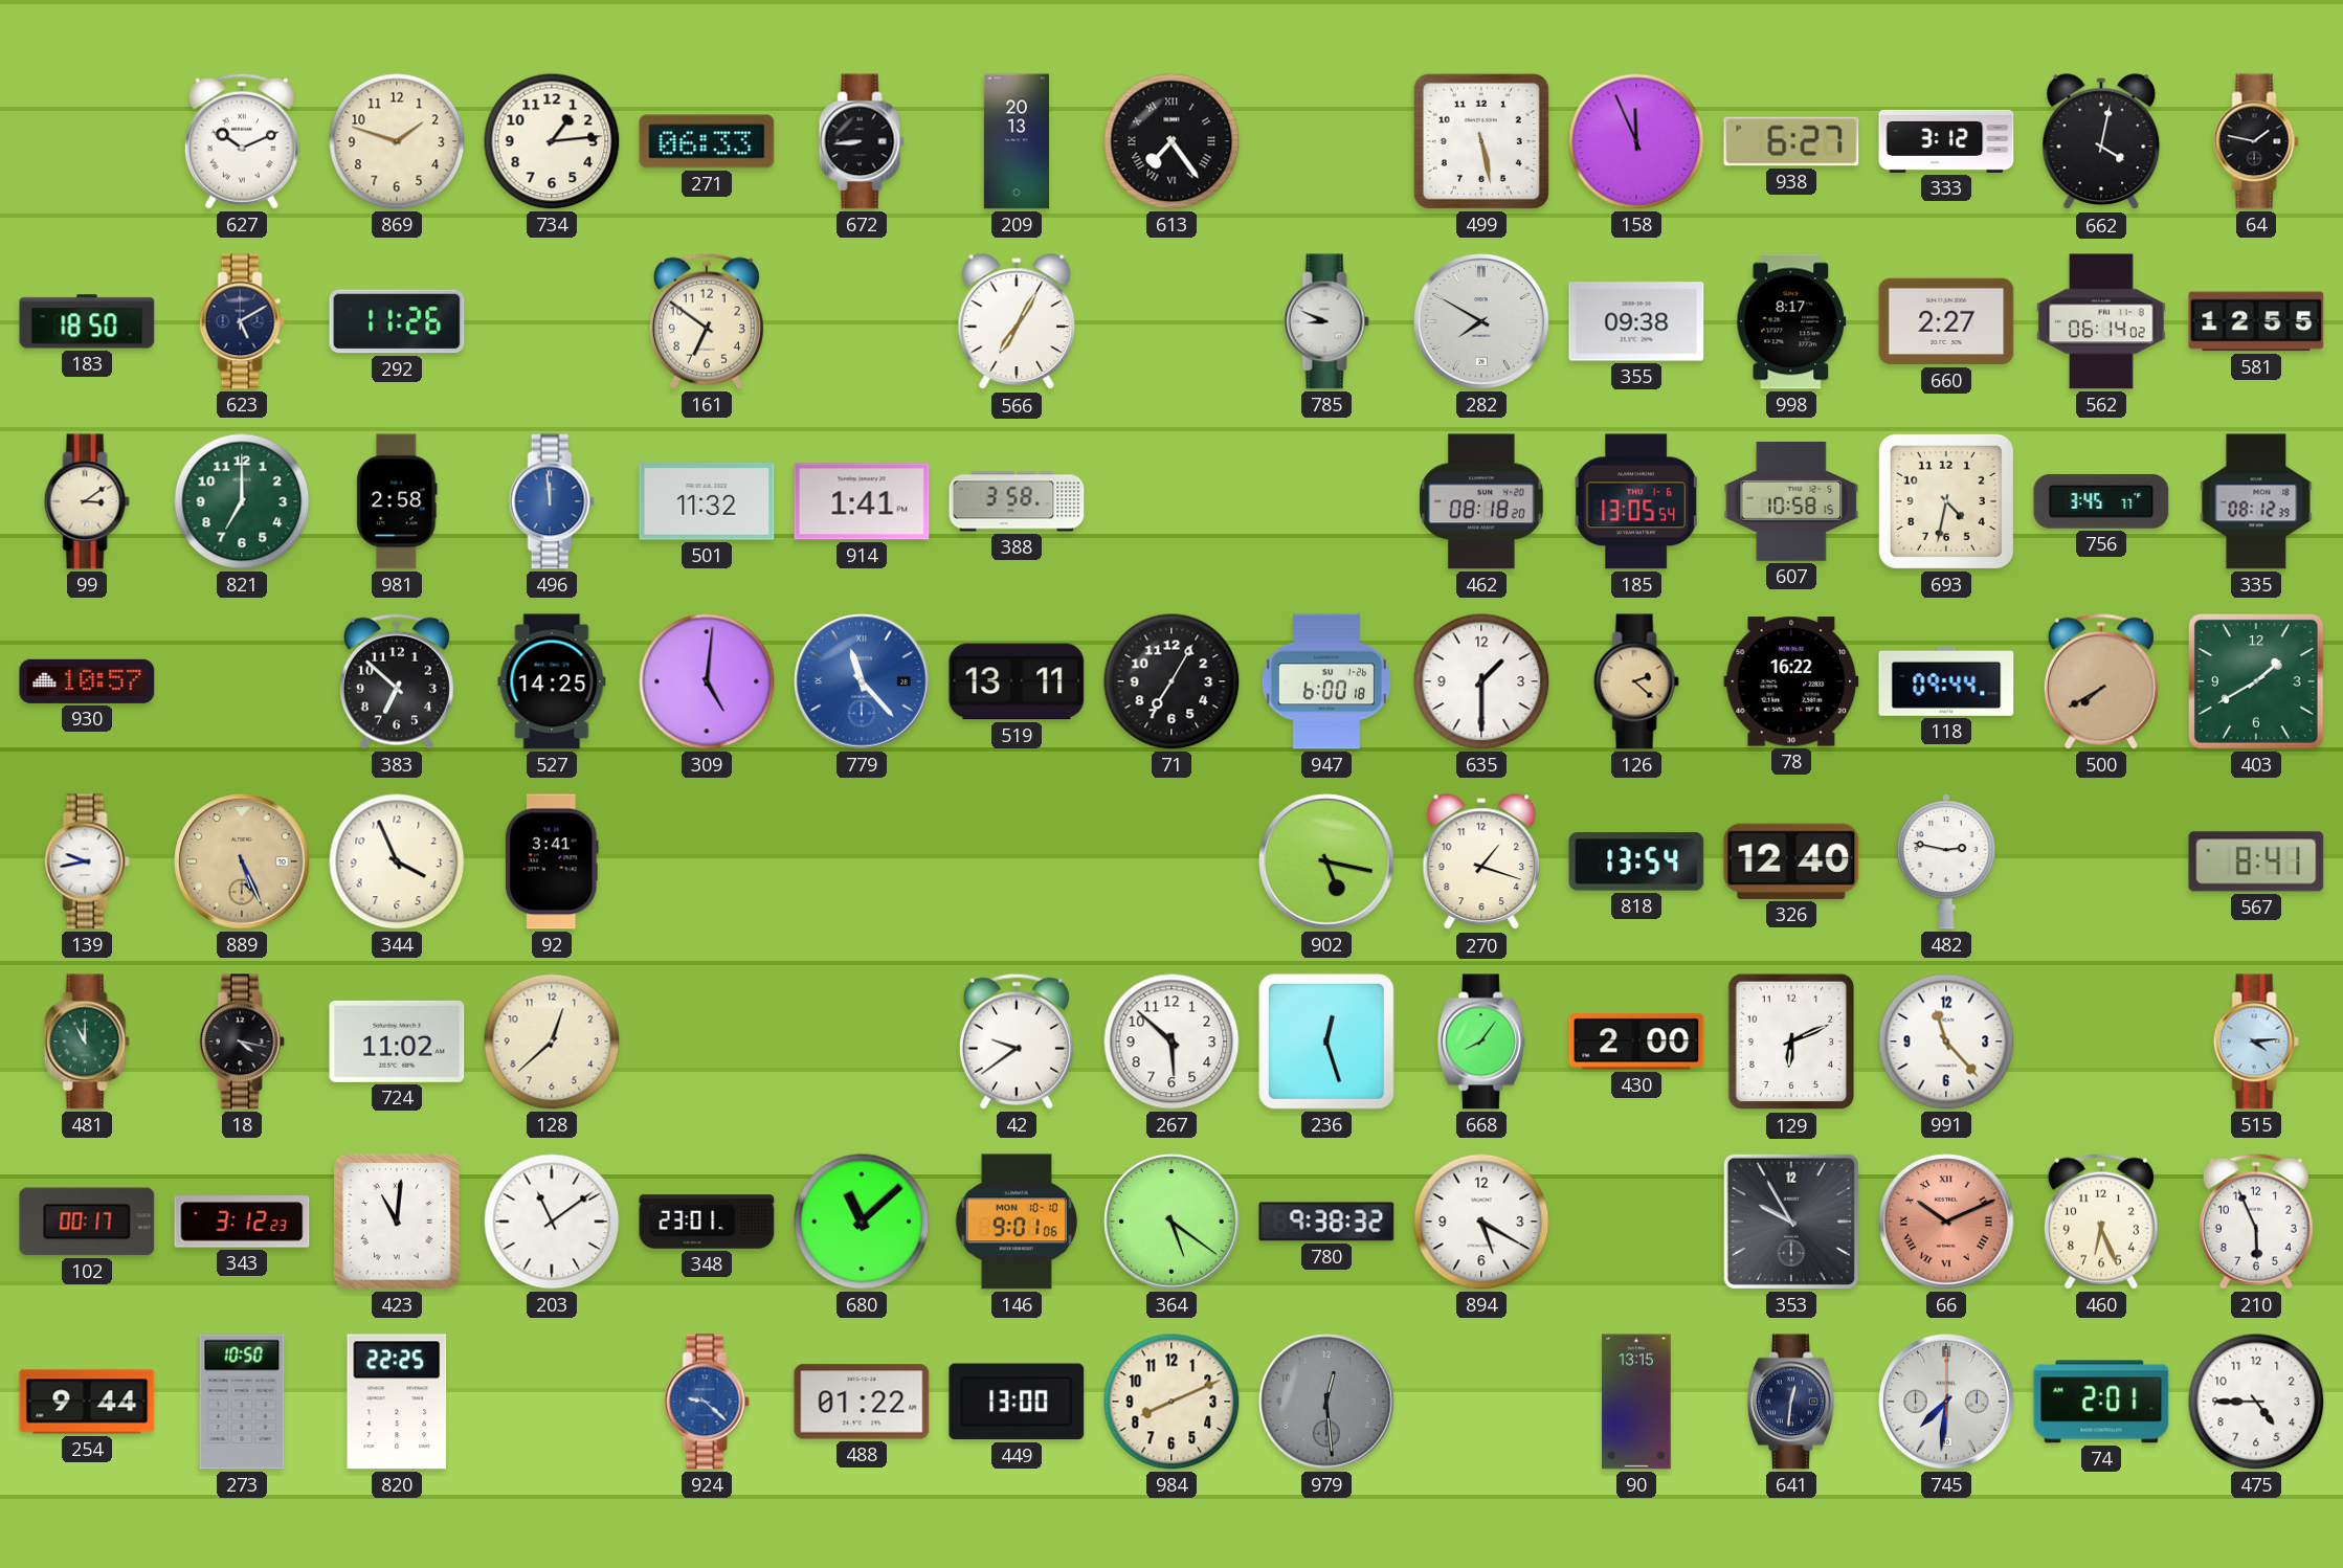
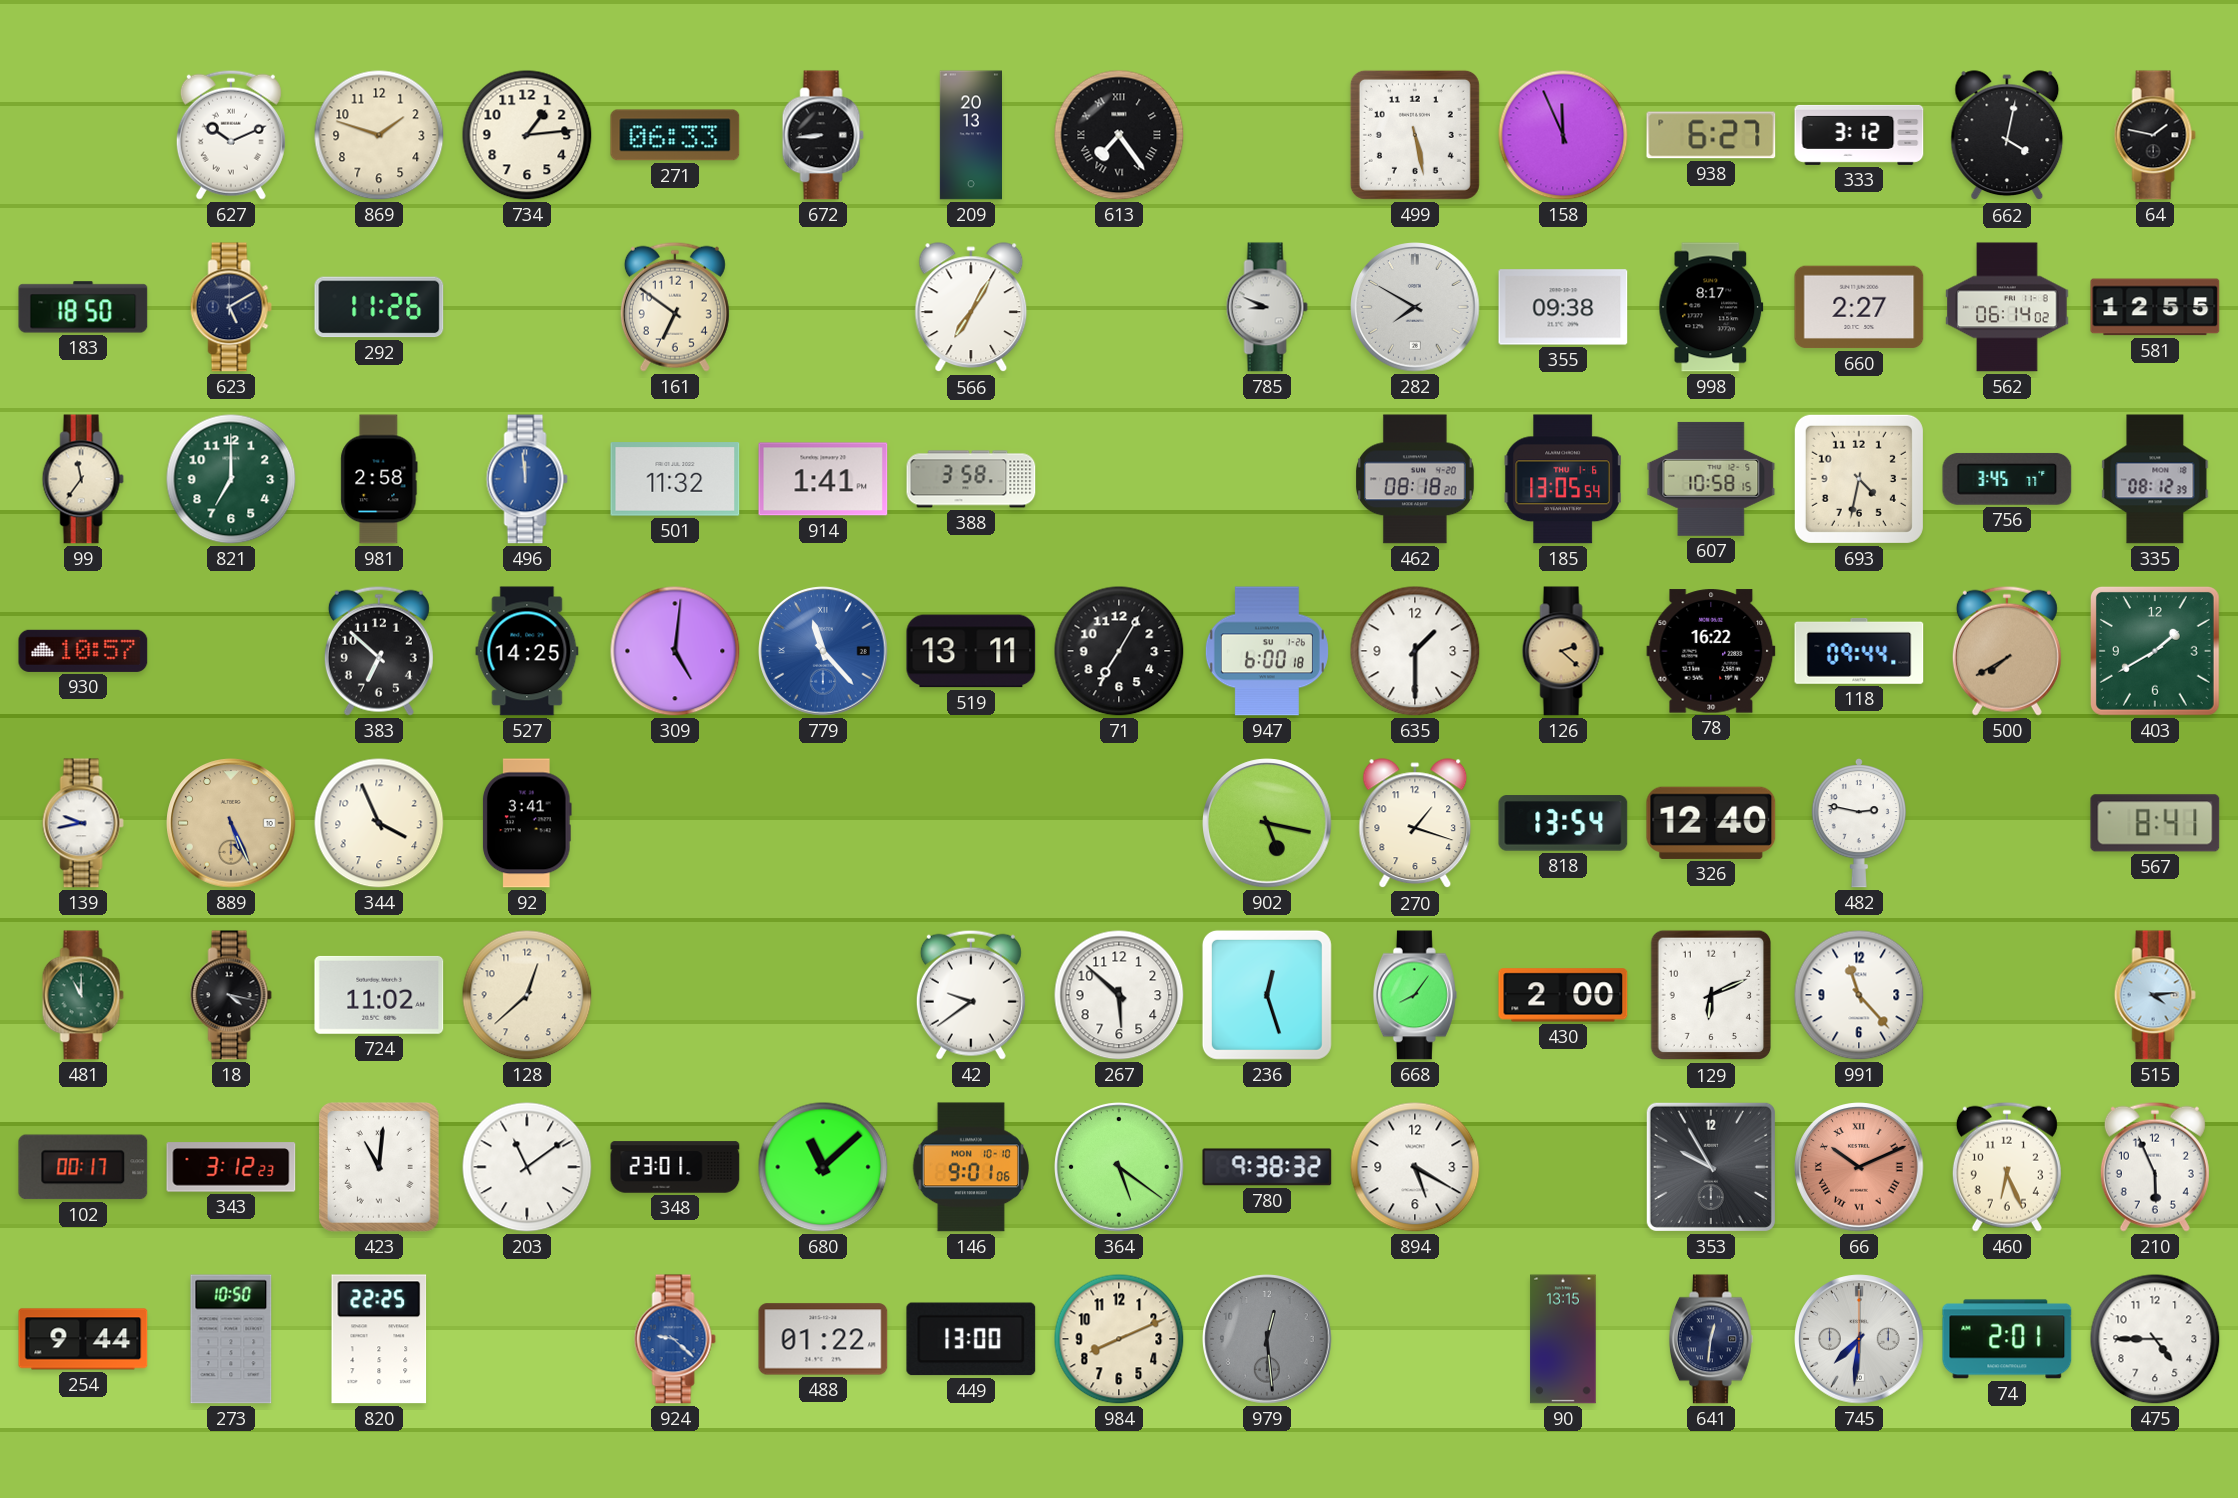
99: 3:09 -> 11:36
